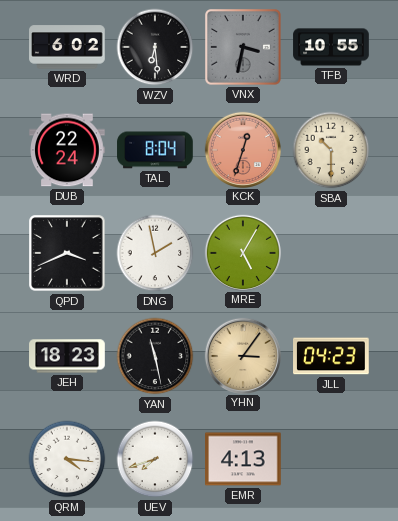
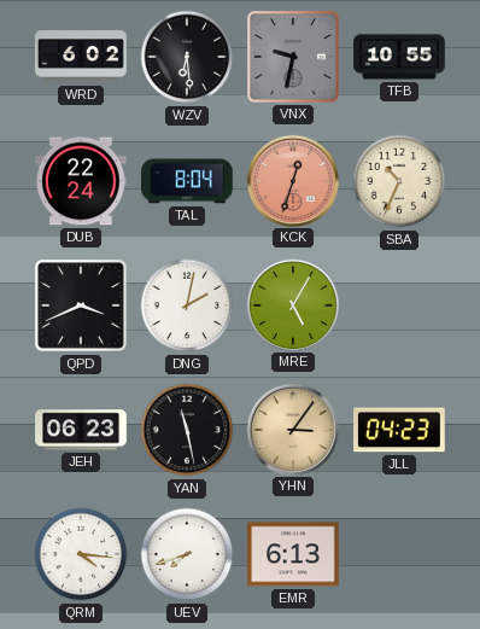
VNX: 3:32 -> 9:32
SBA: 10:30 -> 10:34
DNG: 1:58 -> 2:02
JEH: 18:23 -> 06:23
EMR: 4:13 -> 6:13
